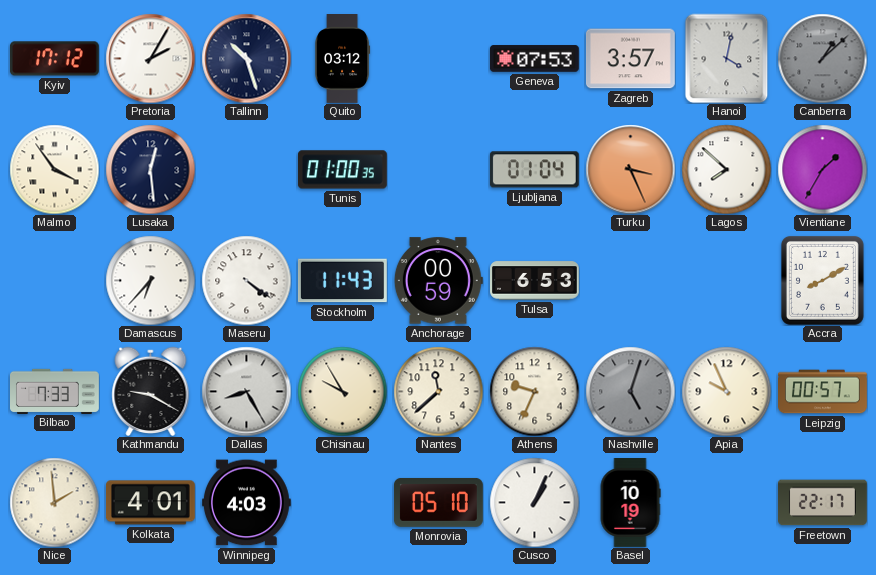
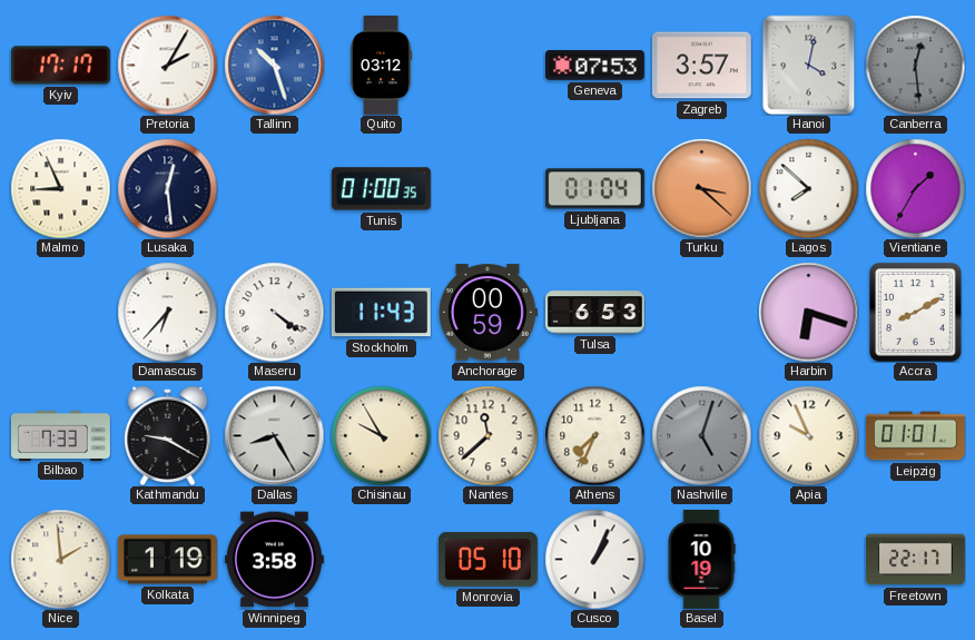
Kyiv: 17:12 -> 17:17
Tallinn dial: navy -> blue
Canberra: 1:08 -> 12:29
Malmo: 3:54 -> 8:56
Turku: 3:26 -> 3:22
Harbin: none -> 6:18
Athens: 9:34 -> 7:34
Leipzig: 00:57 -> 01:01
Kolkata: 4:01 -> 1:19
Winnipeg: 4:03 -> 3:58
